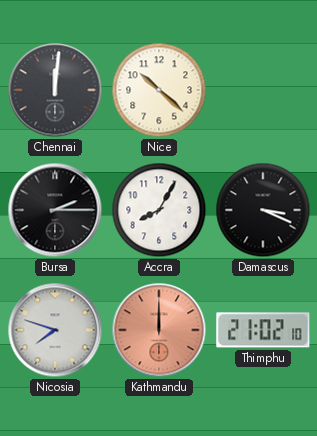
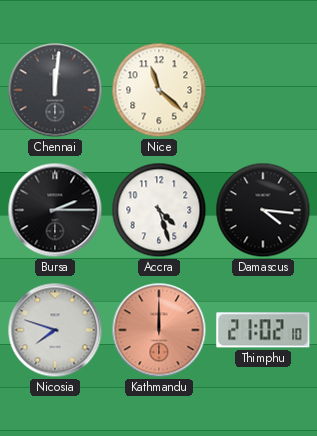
Nice: 10:22 -> 11:22
Accra: 8:05 -> 4:27
Damascus: 3:19 -> 4:16
